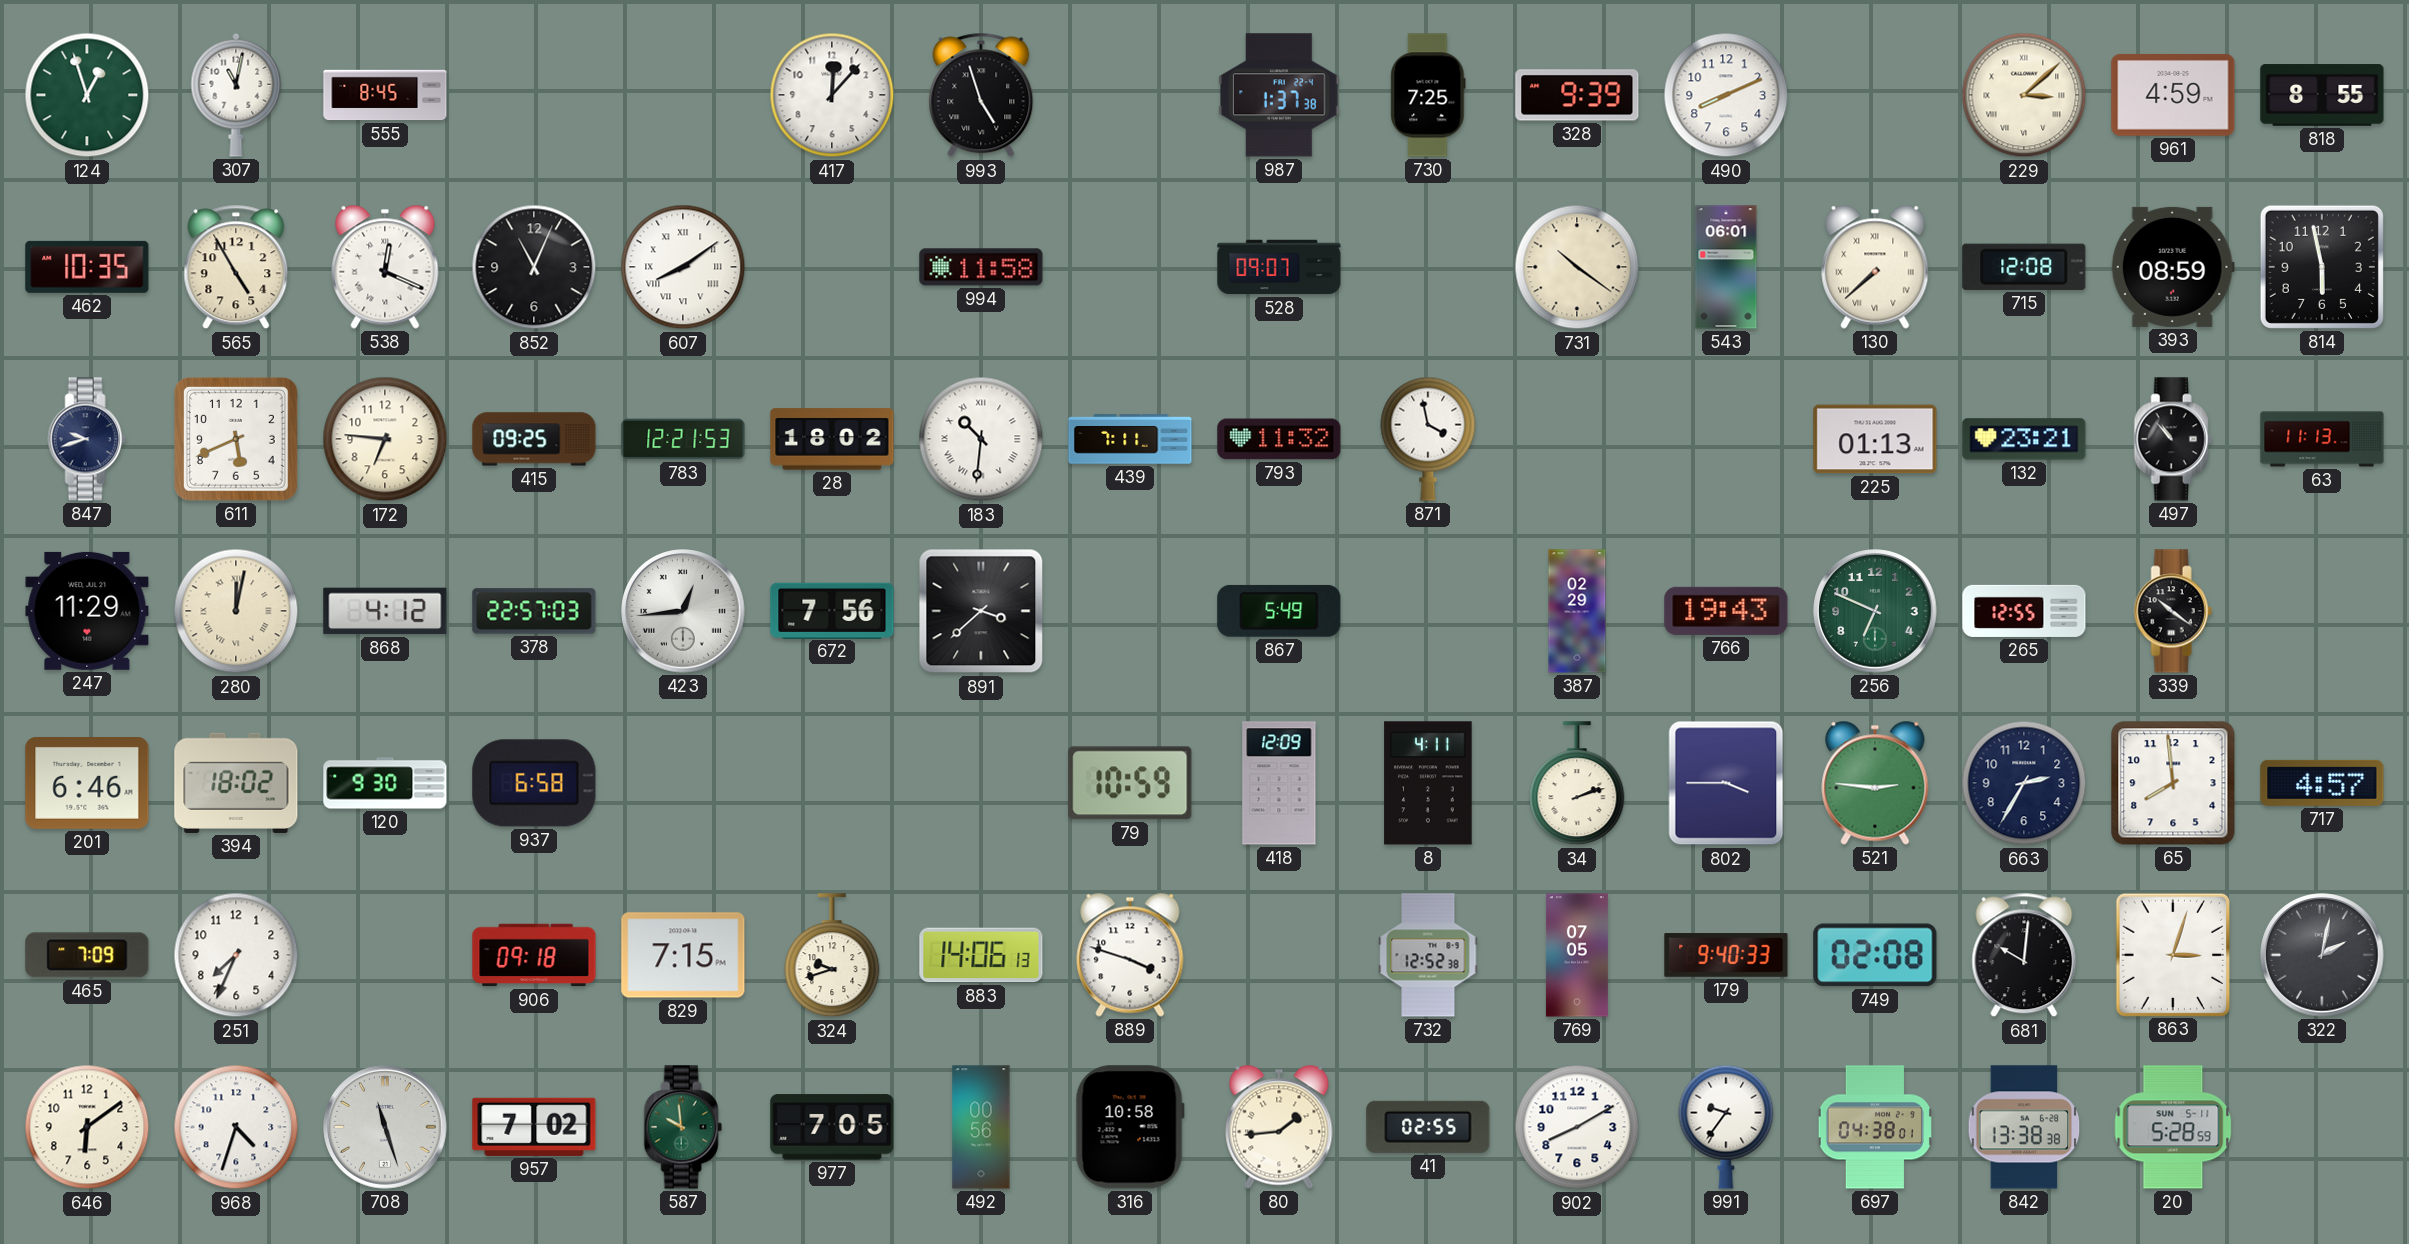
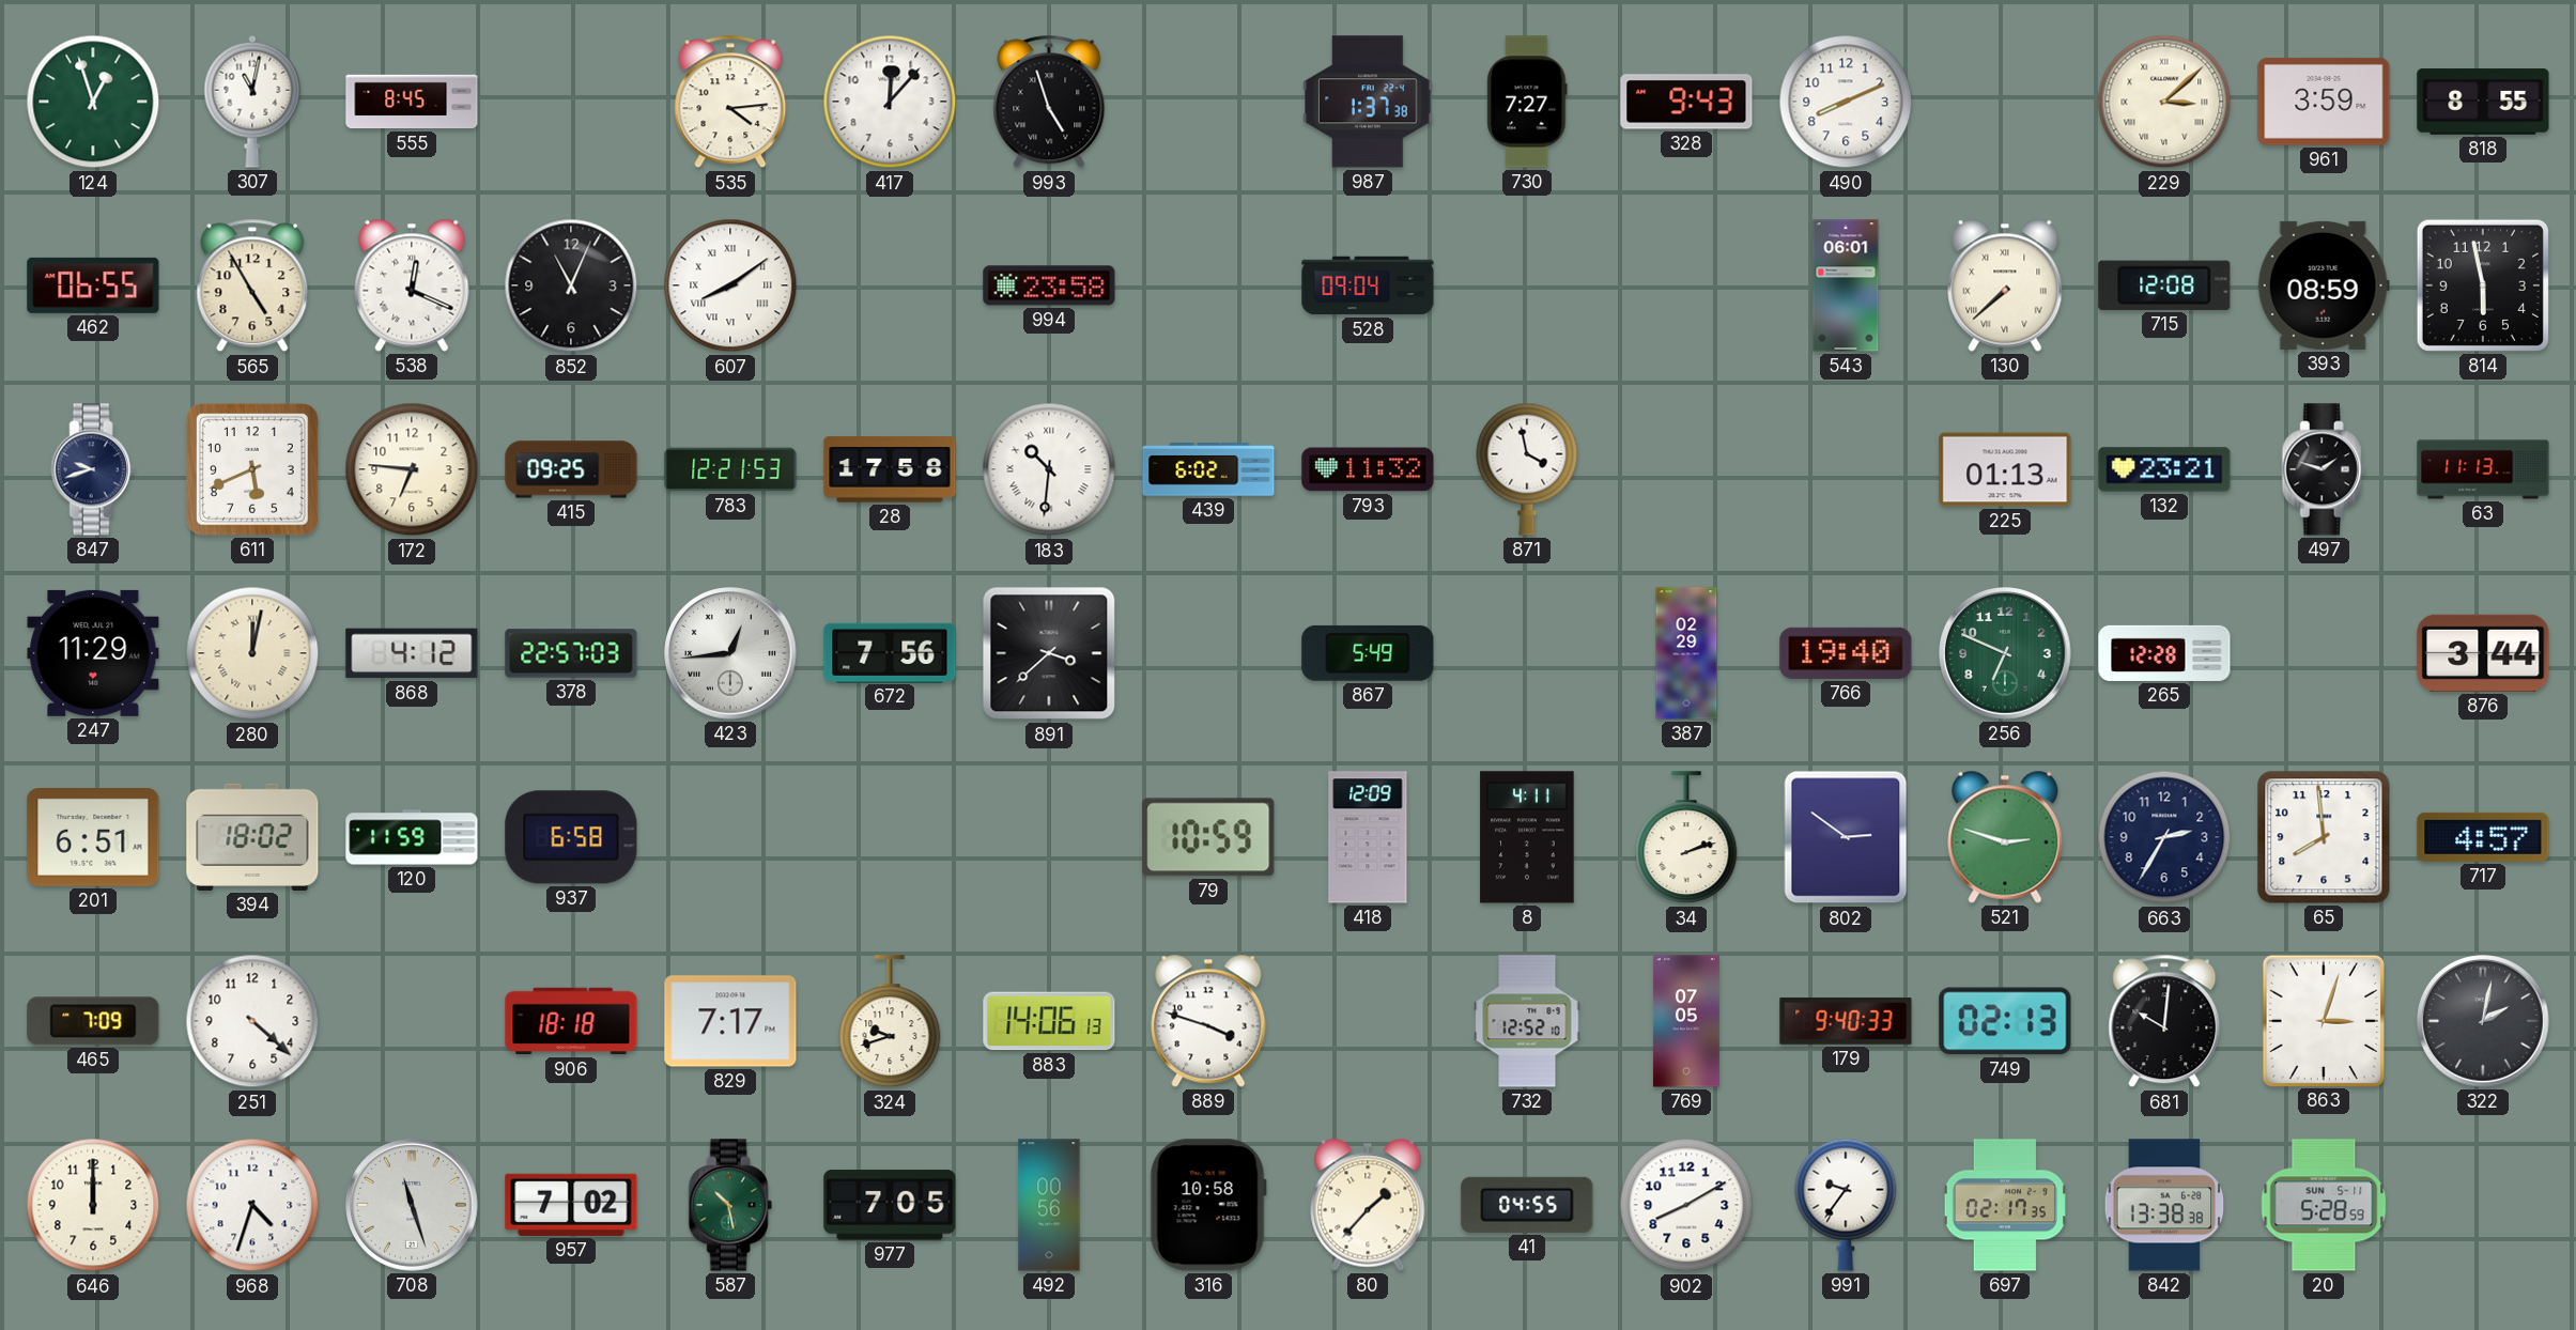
535: none -> 4:14
730: 7:25 -> 7:27
328: 9:39 -> 9:43
961: 4:59 -> 3:59
462: 10:35 -> 06:55
994: 11:58 -> 23:58
528: 09:07 -> 09:04
731: 10:21 -> none
28: 18:02 -> 17:58
439: 7:11 -> 6:02
497: 10:53 -> 1:48
766: 19:43 -> 19:40
265: 12:55 -> 12:28
339: 10:21 -> none
876: none -> 3:44
201: 6:46 -> 6:51
120: 9:30 -> 11:59
802: 3:45 -> 2:51
521: 2:46 -> 2:48
251: 7:34 -> 4:22
906: 09:18 -> 18:18
829: 7:15 -> 7:17
732: 12:52:38 -> 12:52:10
749: 02:08 -> 02:13
646: 6:09 -> 12:00
587: 9:59 -> 10:28
80: 1:44 -> 1:37
41: 02:55 -> 04:55
697: 04:38 -> 02:17
